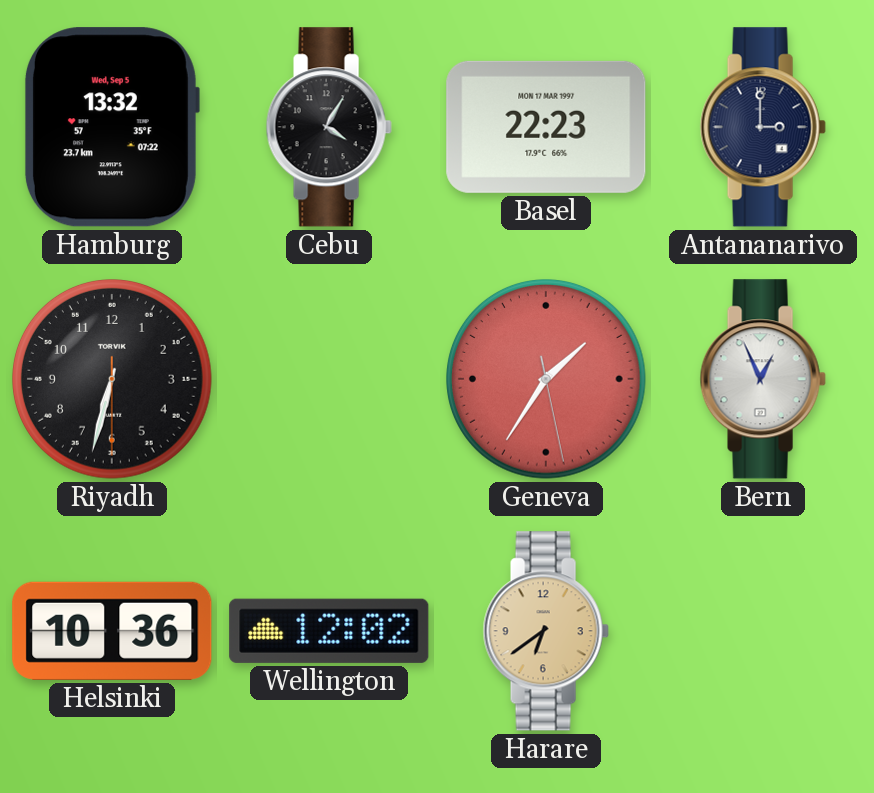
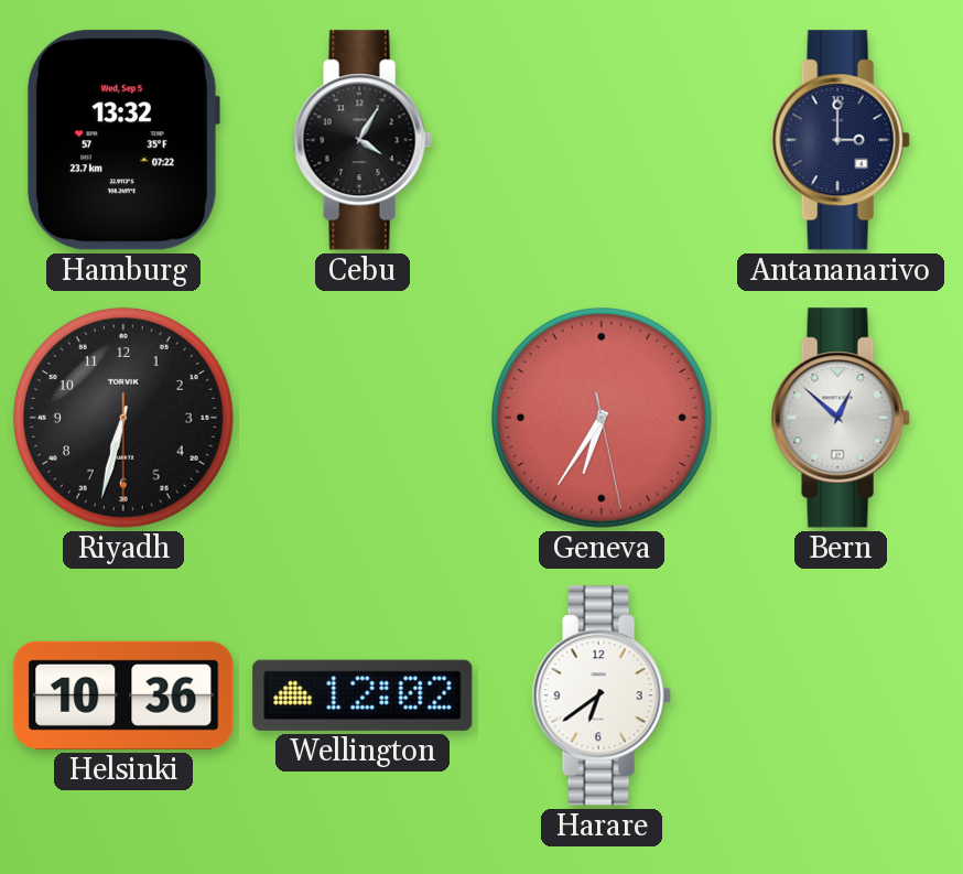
Basel: 22:23 -> none
Geneva: 1:35 -> 6:35
Bern: 12:56 -> 12:52
Harare dial: champagne -> white
